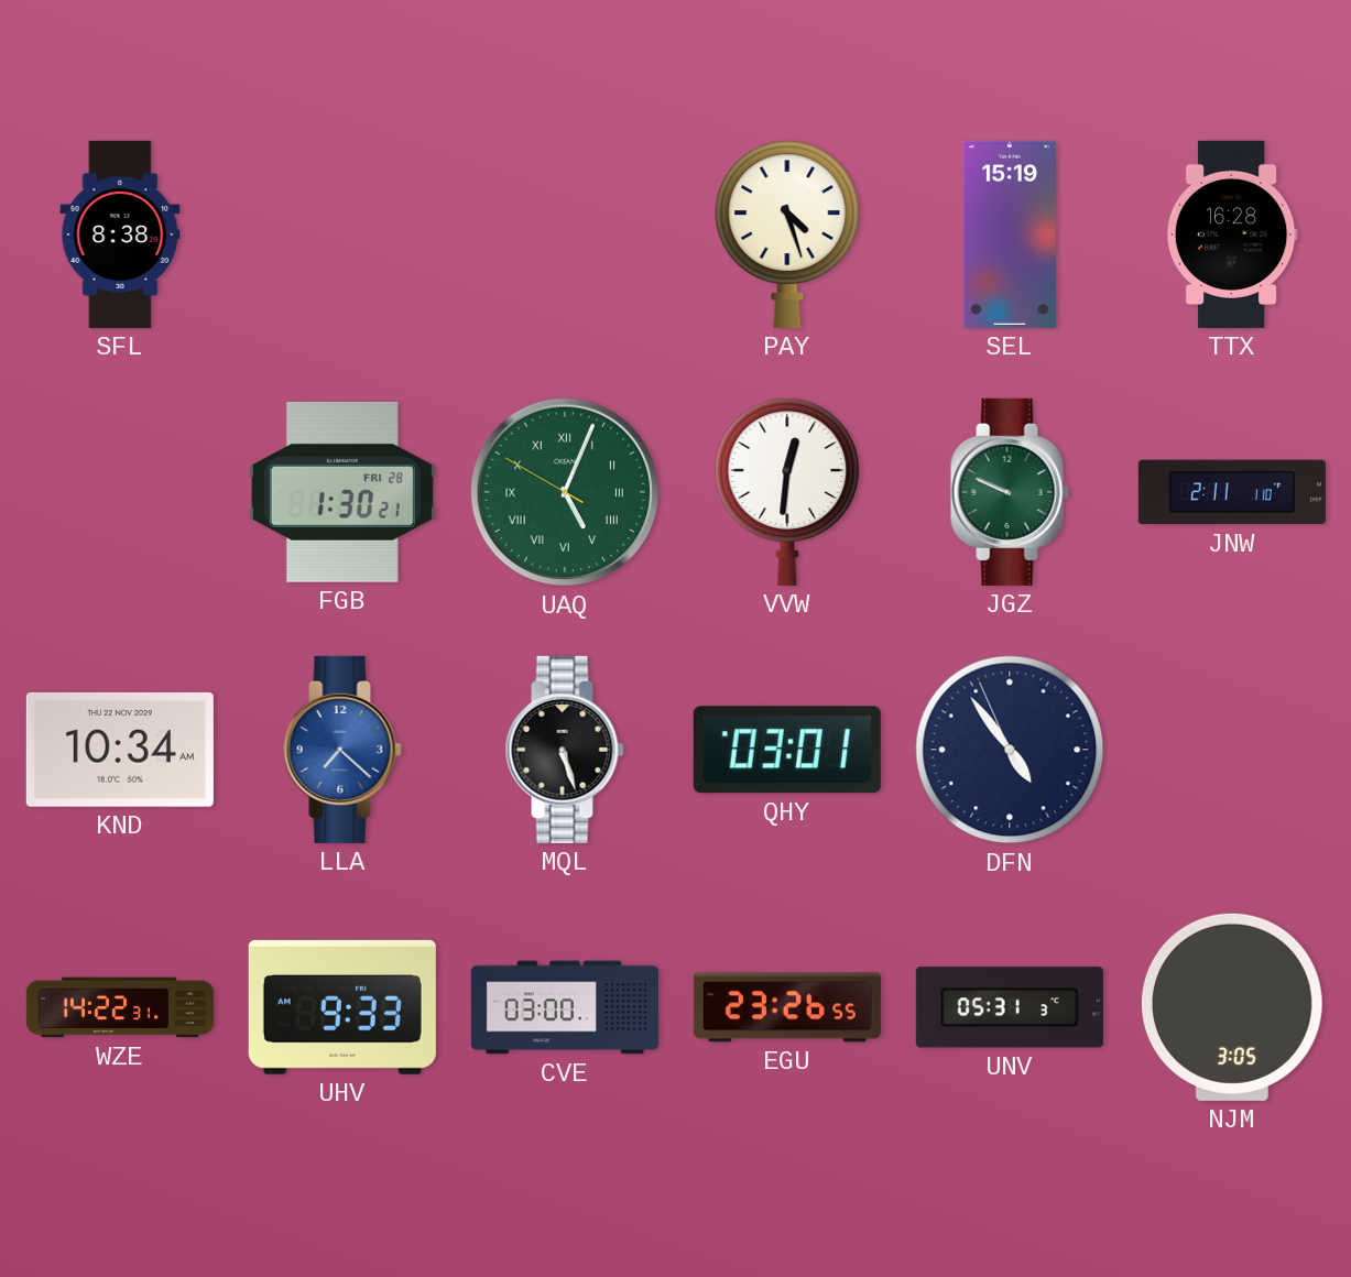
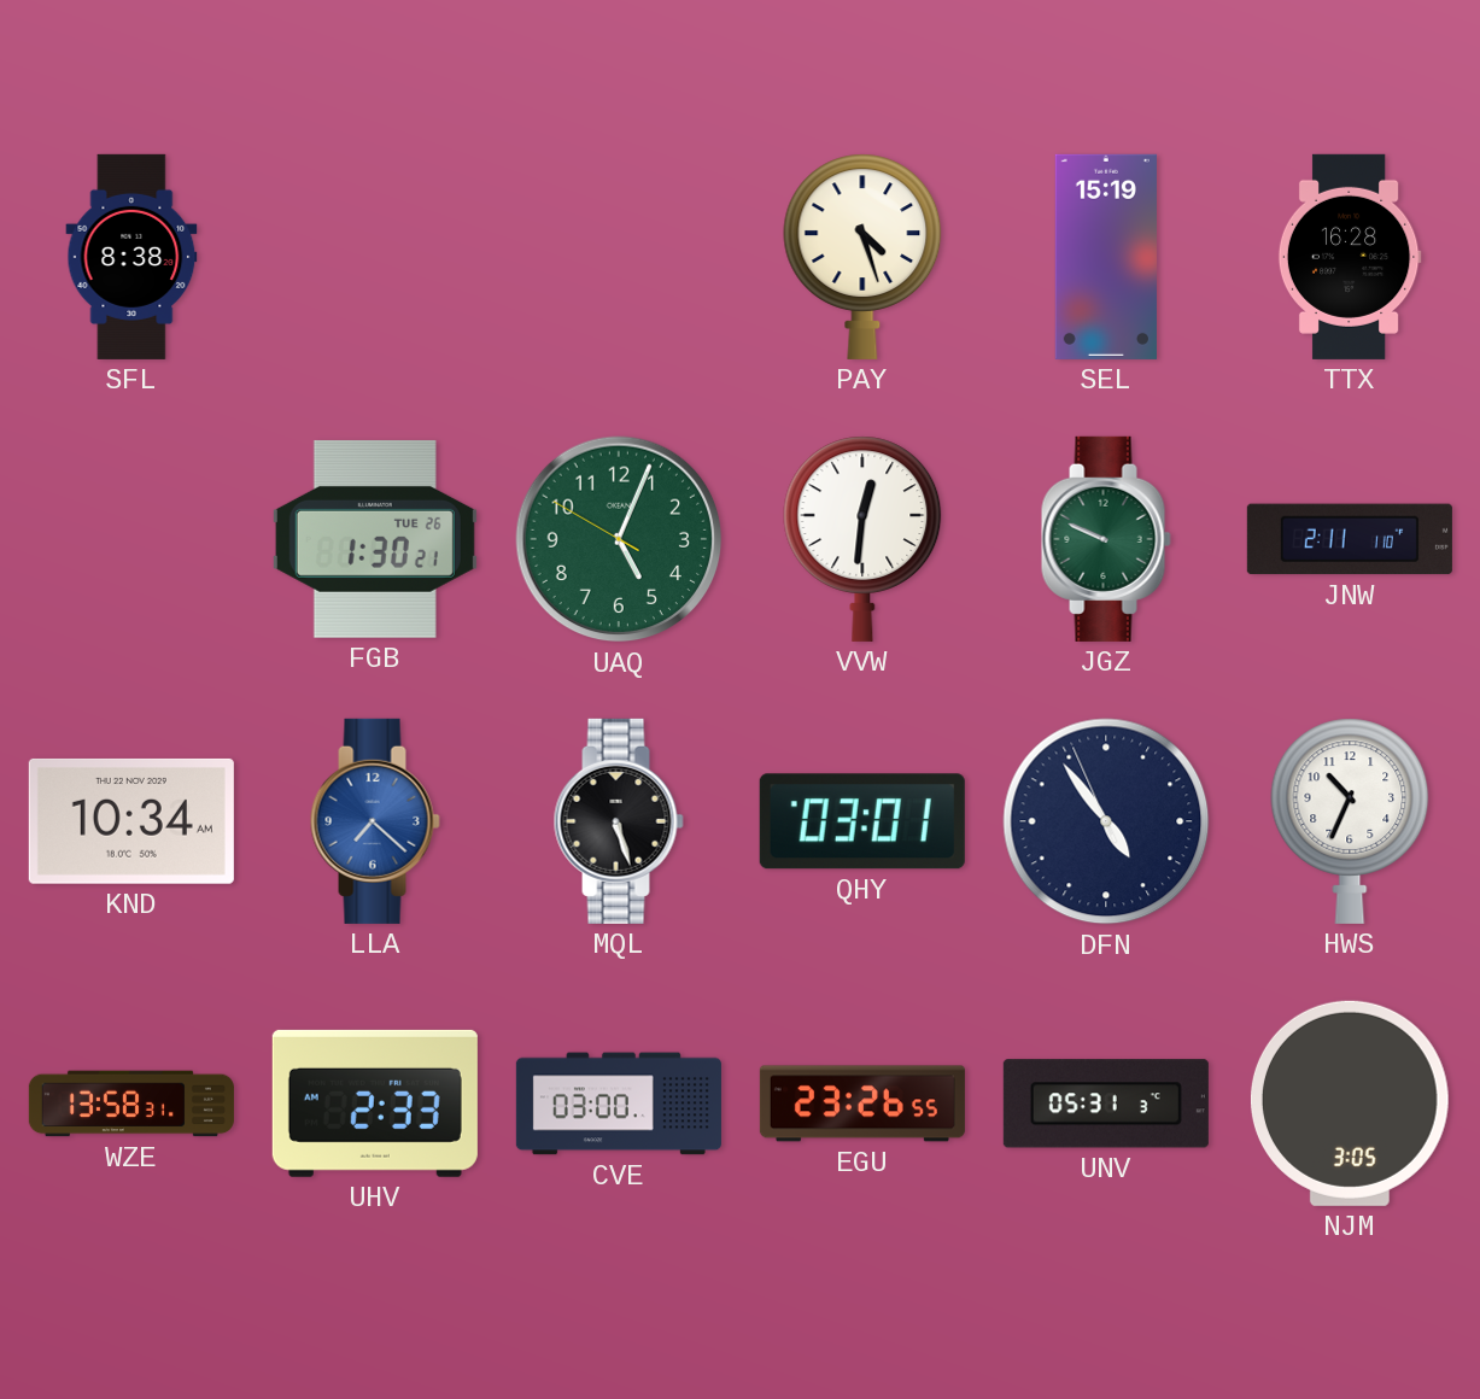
FGB date: FRI 28 -> TUE 26
UAQ numerals: Roman -> Arabic
HWS: none -> 10:34
WZE: 14:22 -> 13:58
UHV: 9:33 -> 2:33
